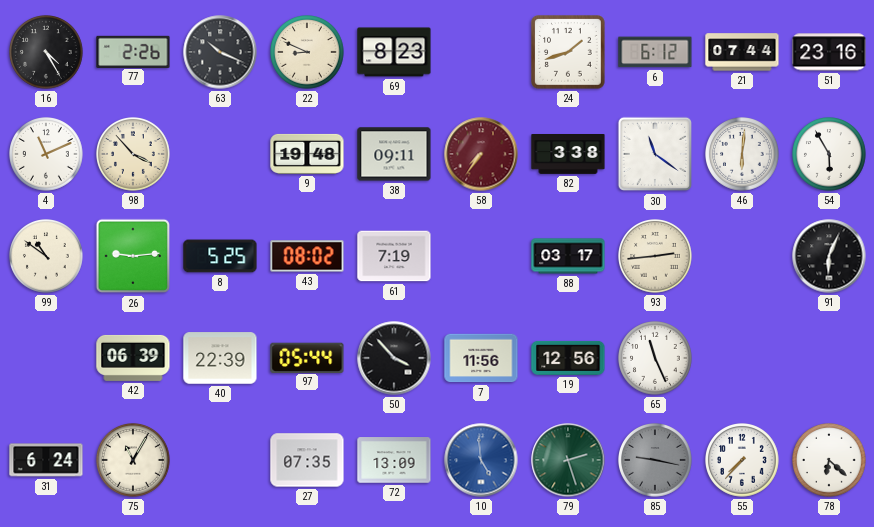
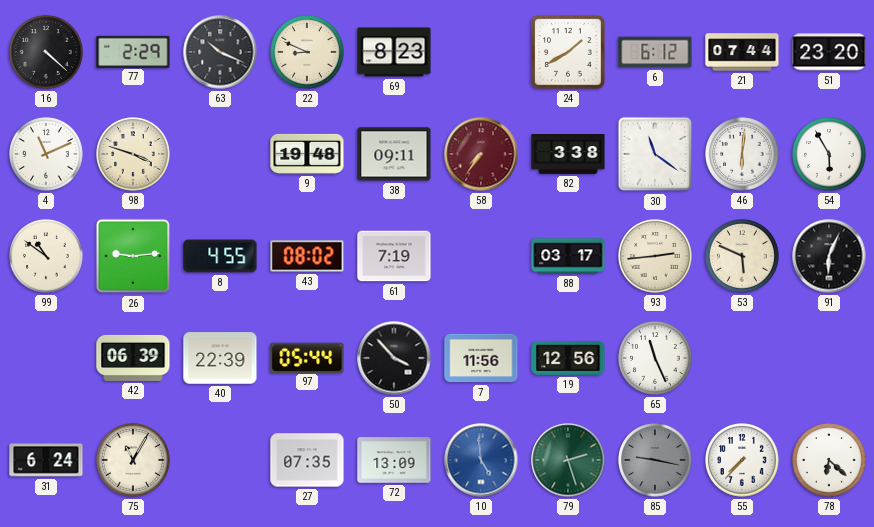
16: 4:25 -> 4:22
77: 2:26 -> 2:29
24: 1:42 -> 1:40
51: 23:16 -> 23:20
98: 3:53 -> 3:48
8: 5:25 -> 4:55
53: none -> 5:49
